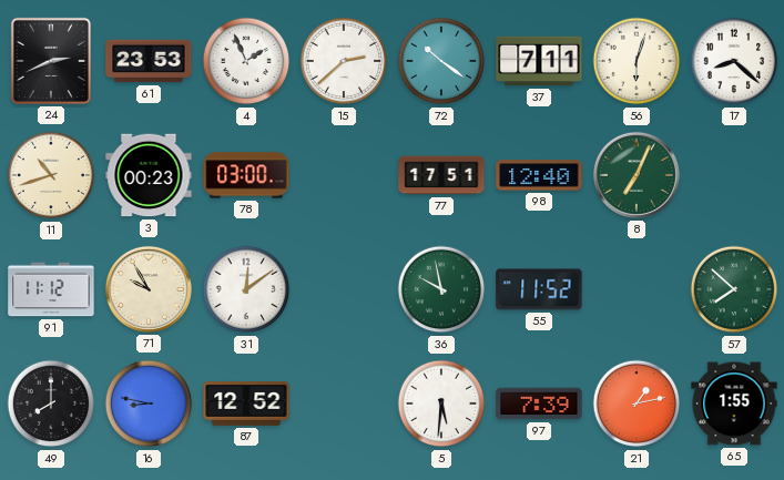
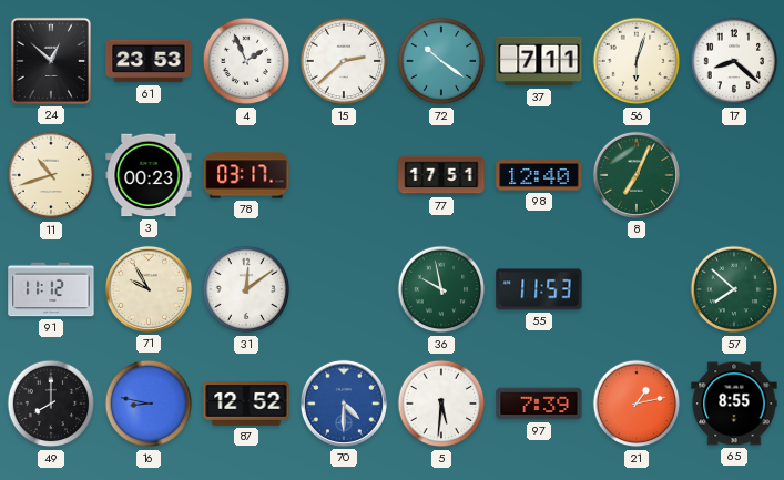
24: 2:41 -> 12:52
78: 03:00 -> 03:17
55: 11:52 -> 11:53
70: none -> 4:30
65: 1:55 -> 8:55
